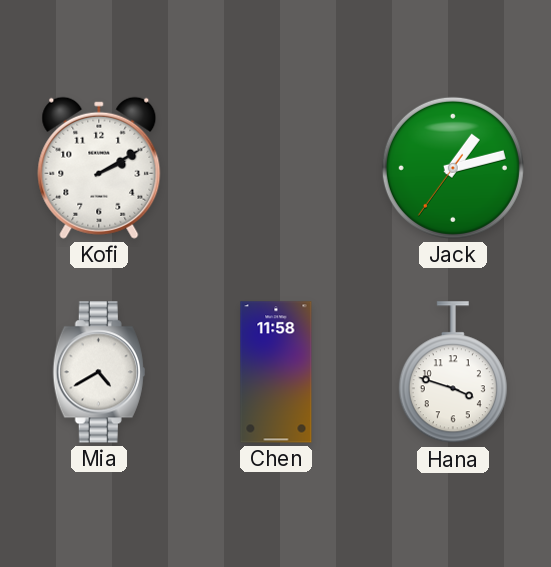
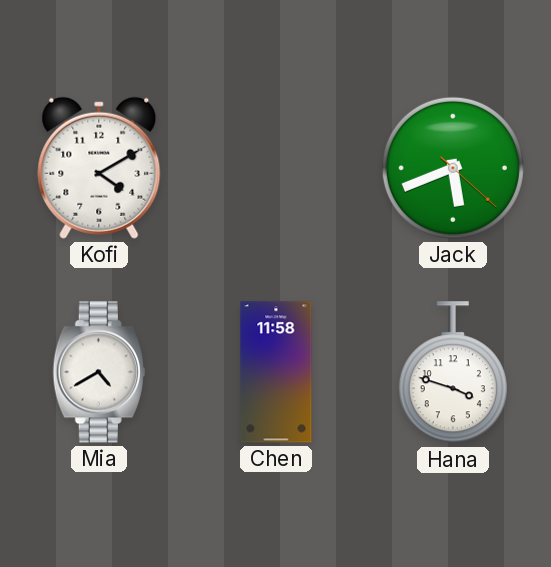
Kofi: 2:10 -> 4:10
Jack: 1:12 -> 5:41
